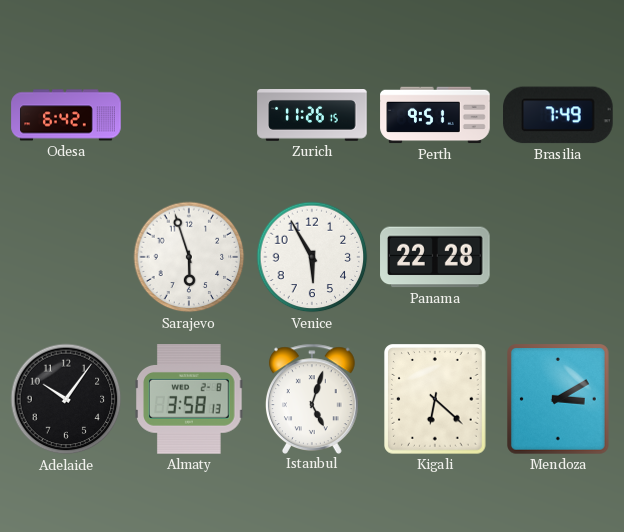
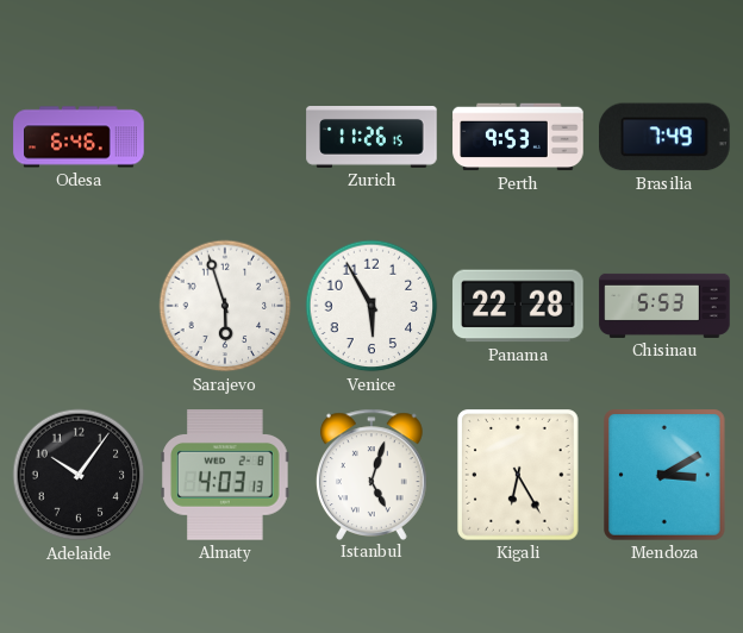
Odesa: 6:42 -> 6:46
Perth: 9:51 -> 9:53
Chisinau: none -> 5:53
Almaty: 3:58 -> 4:03
Kigali: 6:22 -> 6:25
